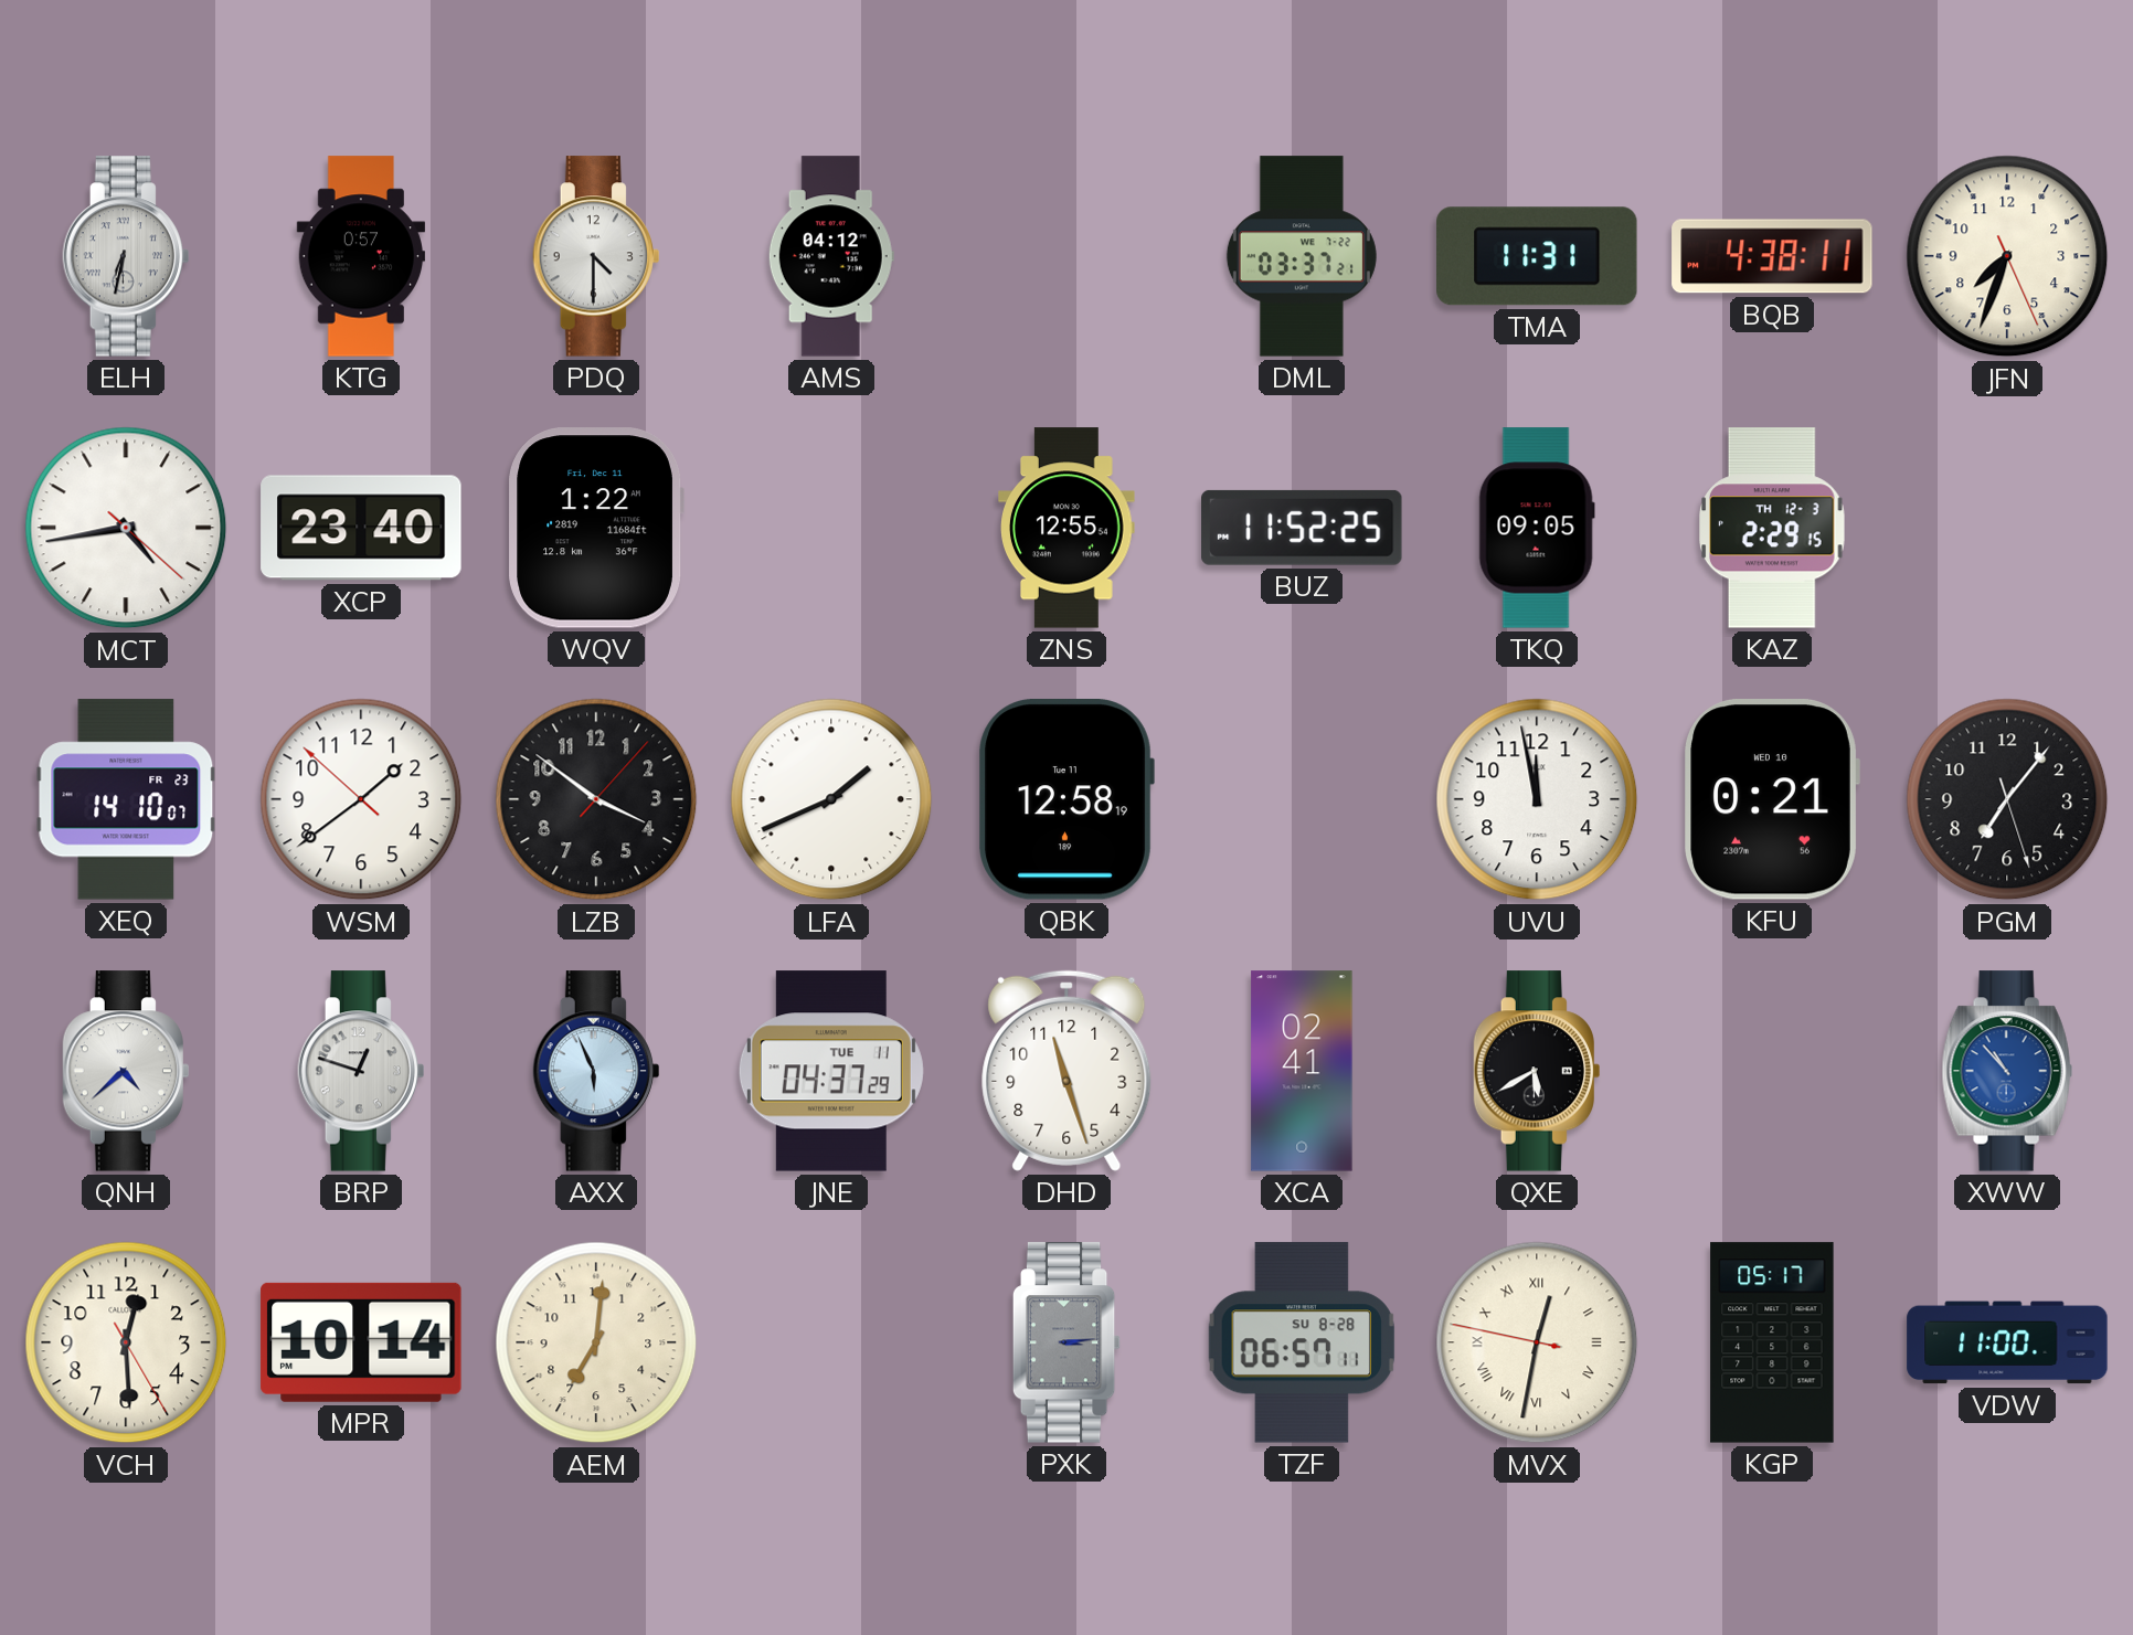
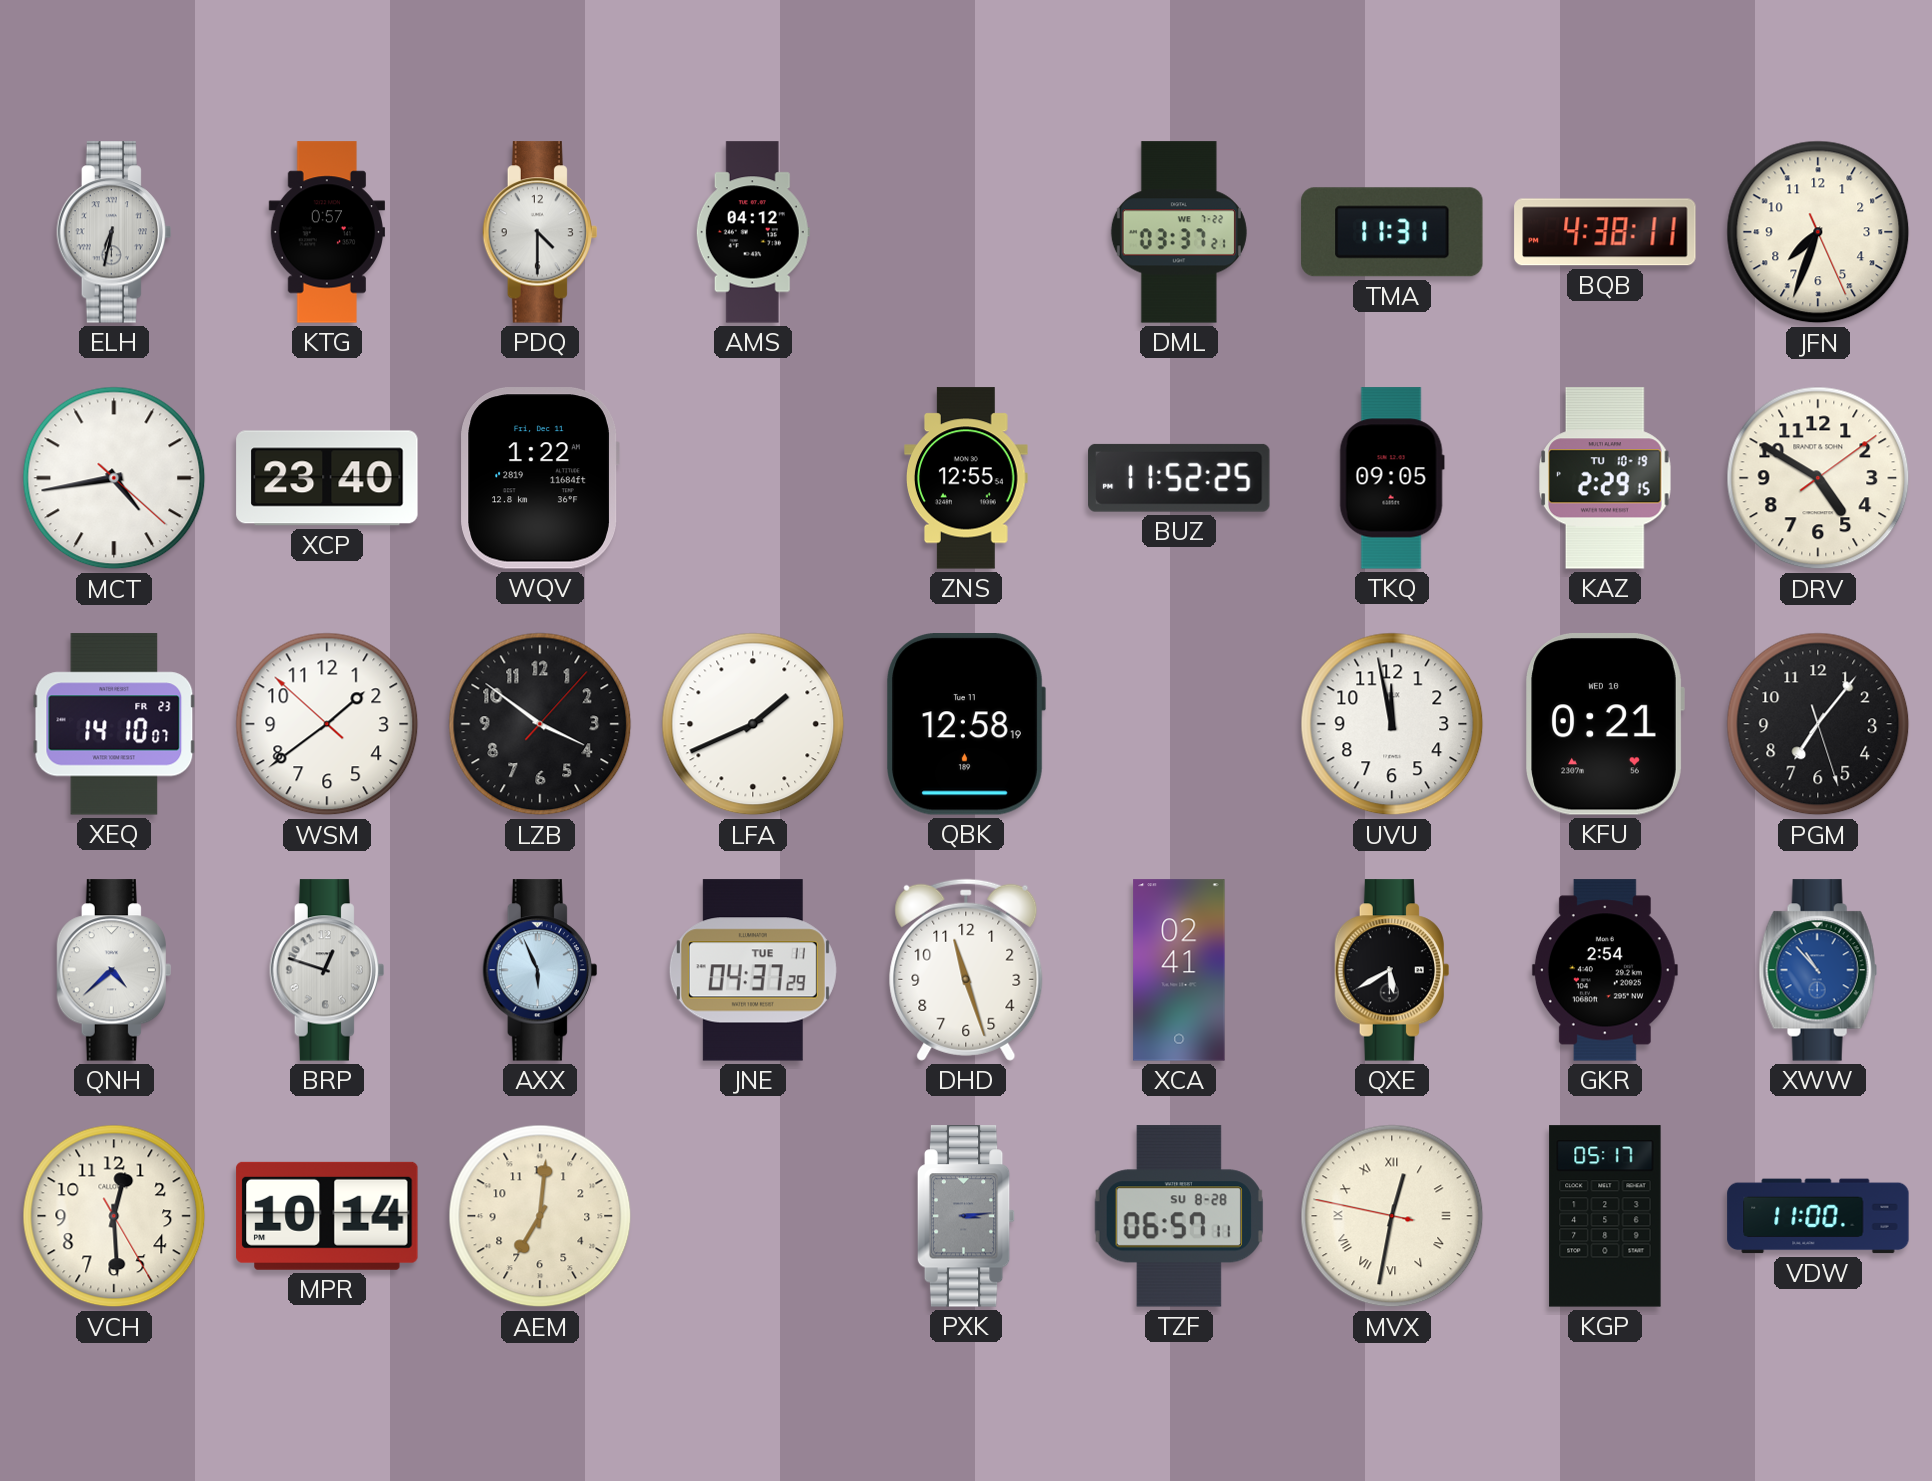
KAZ date: TH 12-3 -> TU 10-19
DRV: none -> 4:50
GKR: none -> 2:54
